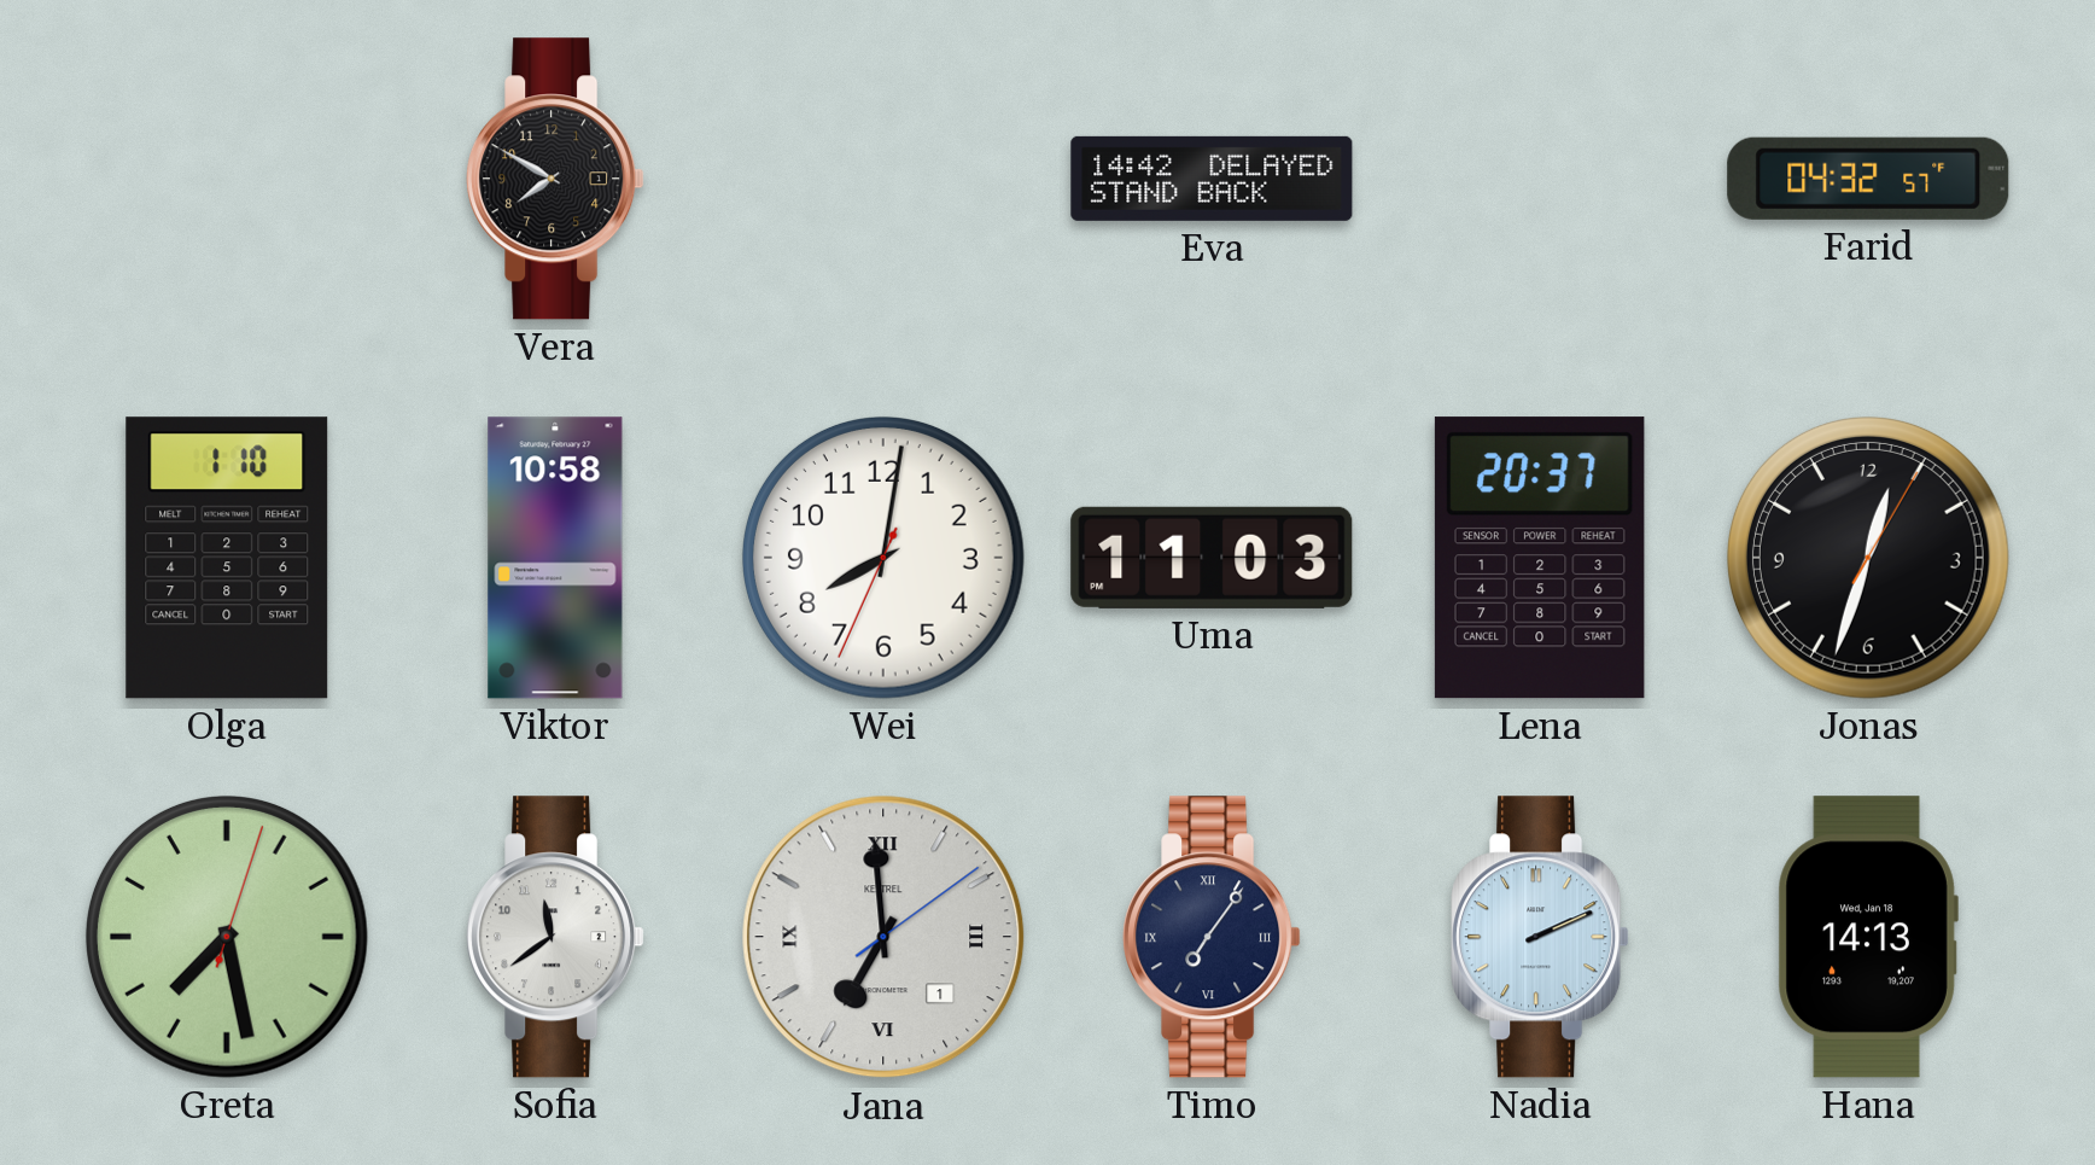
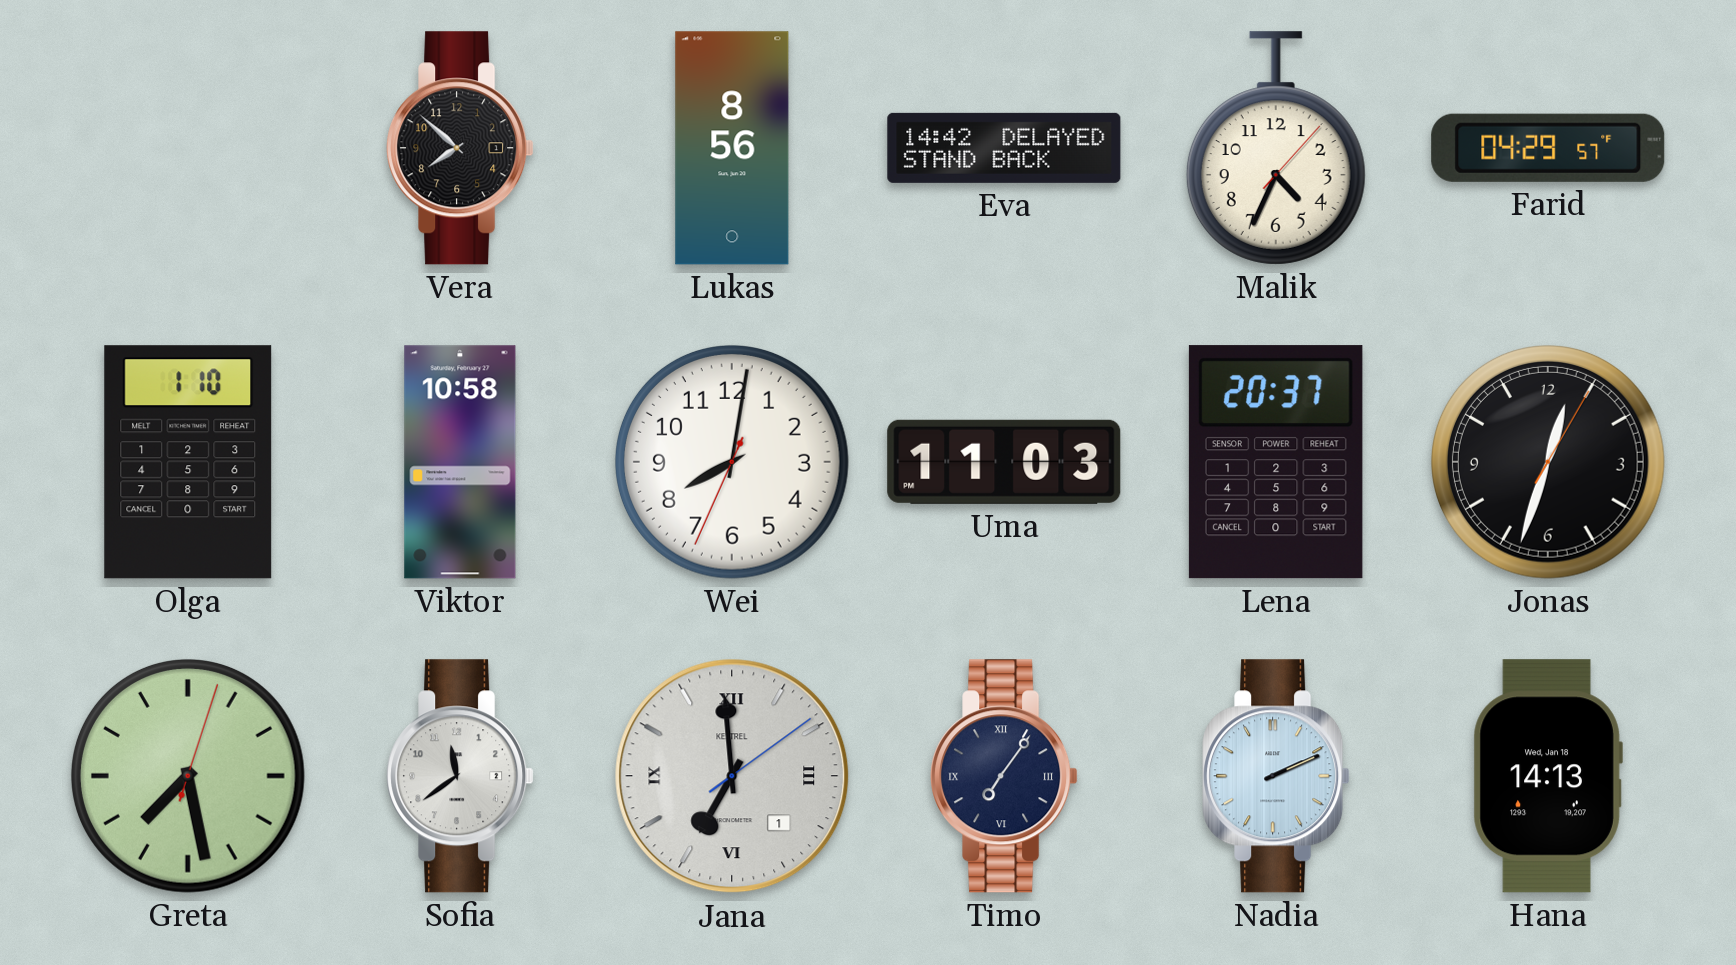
Vera: 7:50 -> 7:52
Lukas: none -> 8:56
Malik: none -> 4:34
Farid: 04:32 -> 04:29
